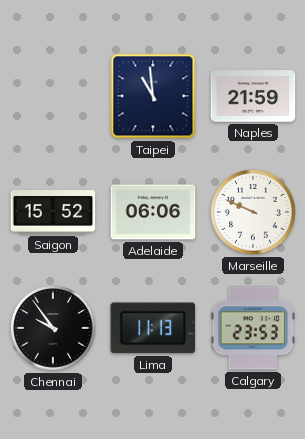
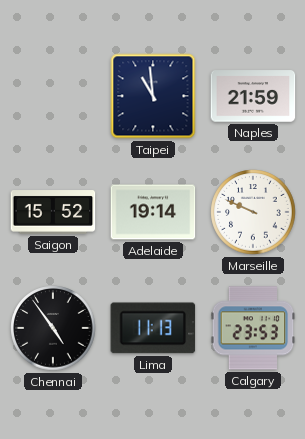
Adelaide: 06:06 -> 19:14
Chennai: 9:54 -> 4:54
